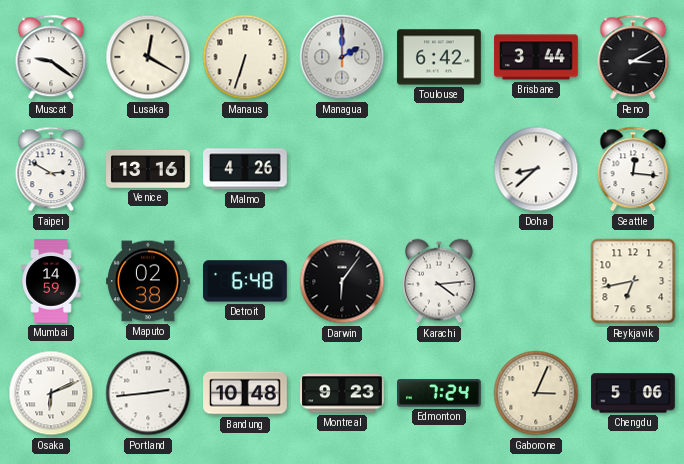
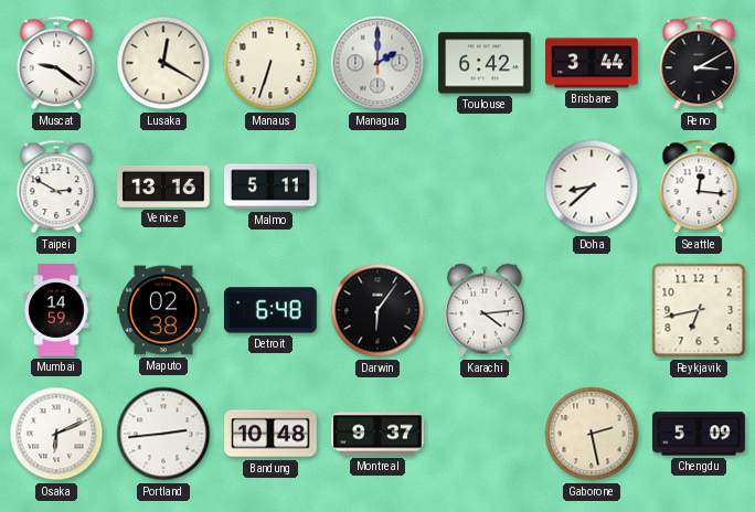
Malmo: 4:26 -> 5:11
Montreal: 9:23 -> 9:37
Edmonton: 7:24 -> none
Gaborone: 3:04 -> 2:28
Chengdu: 5:06 -> 5:09
